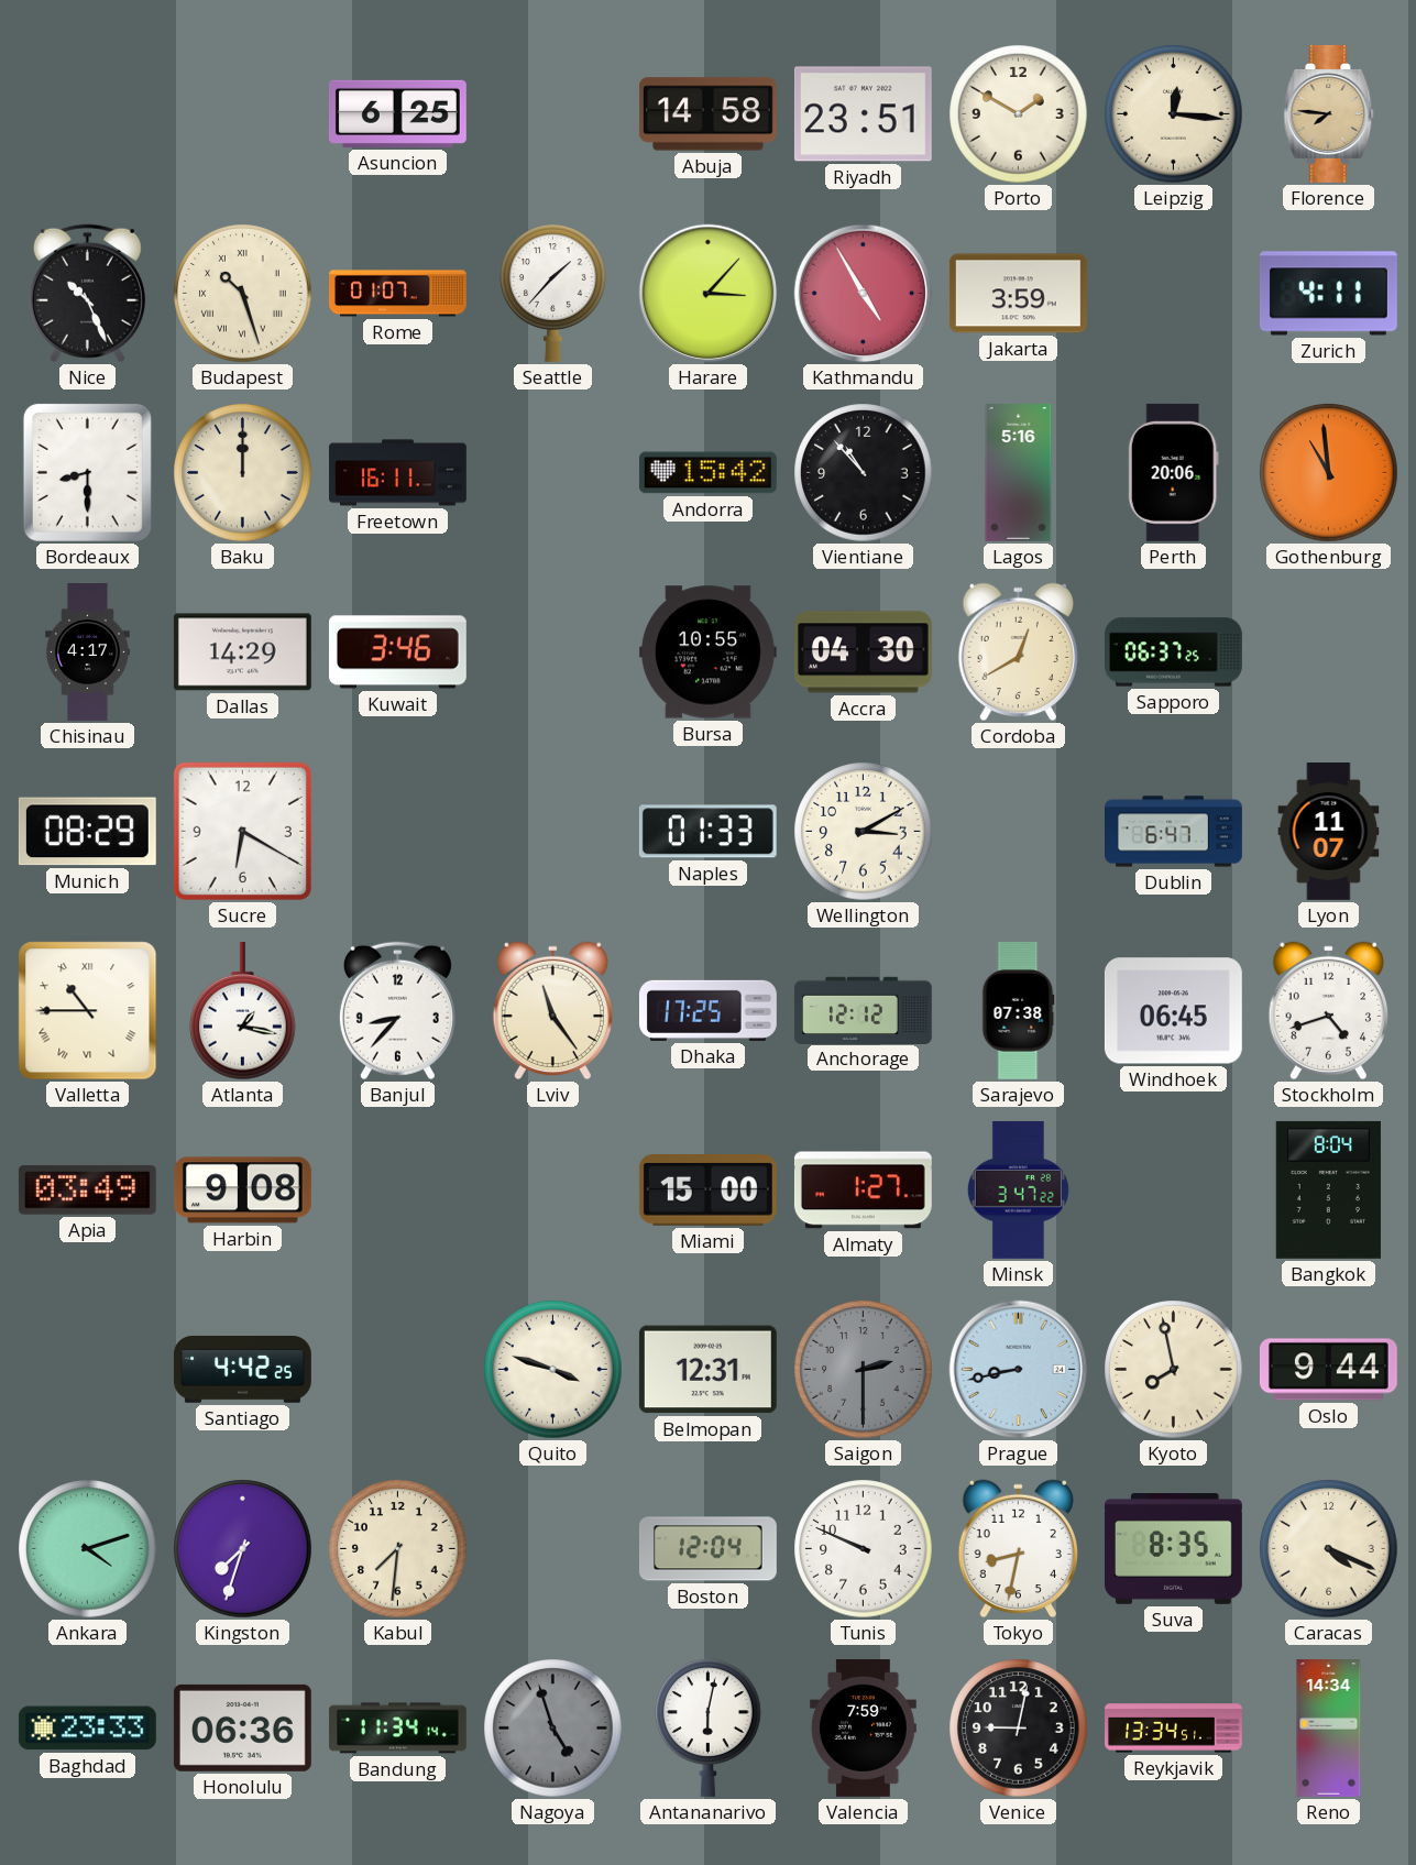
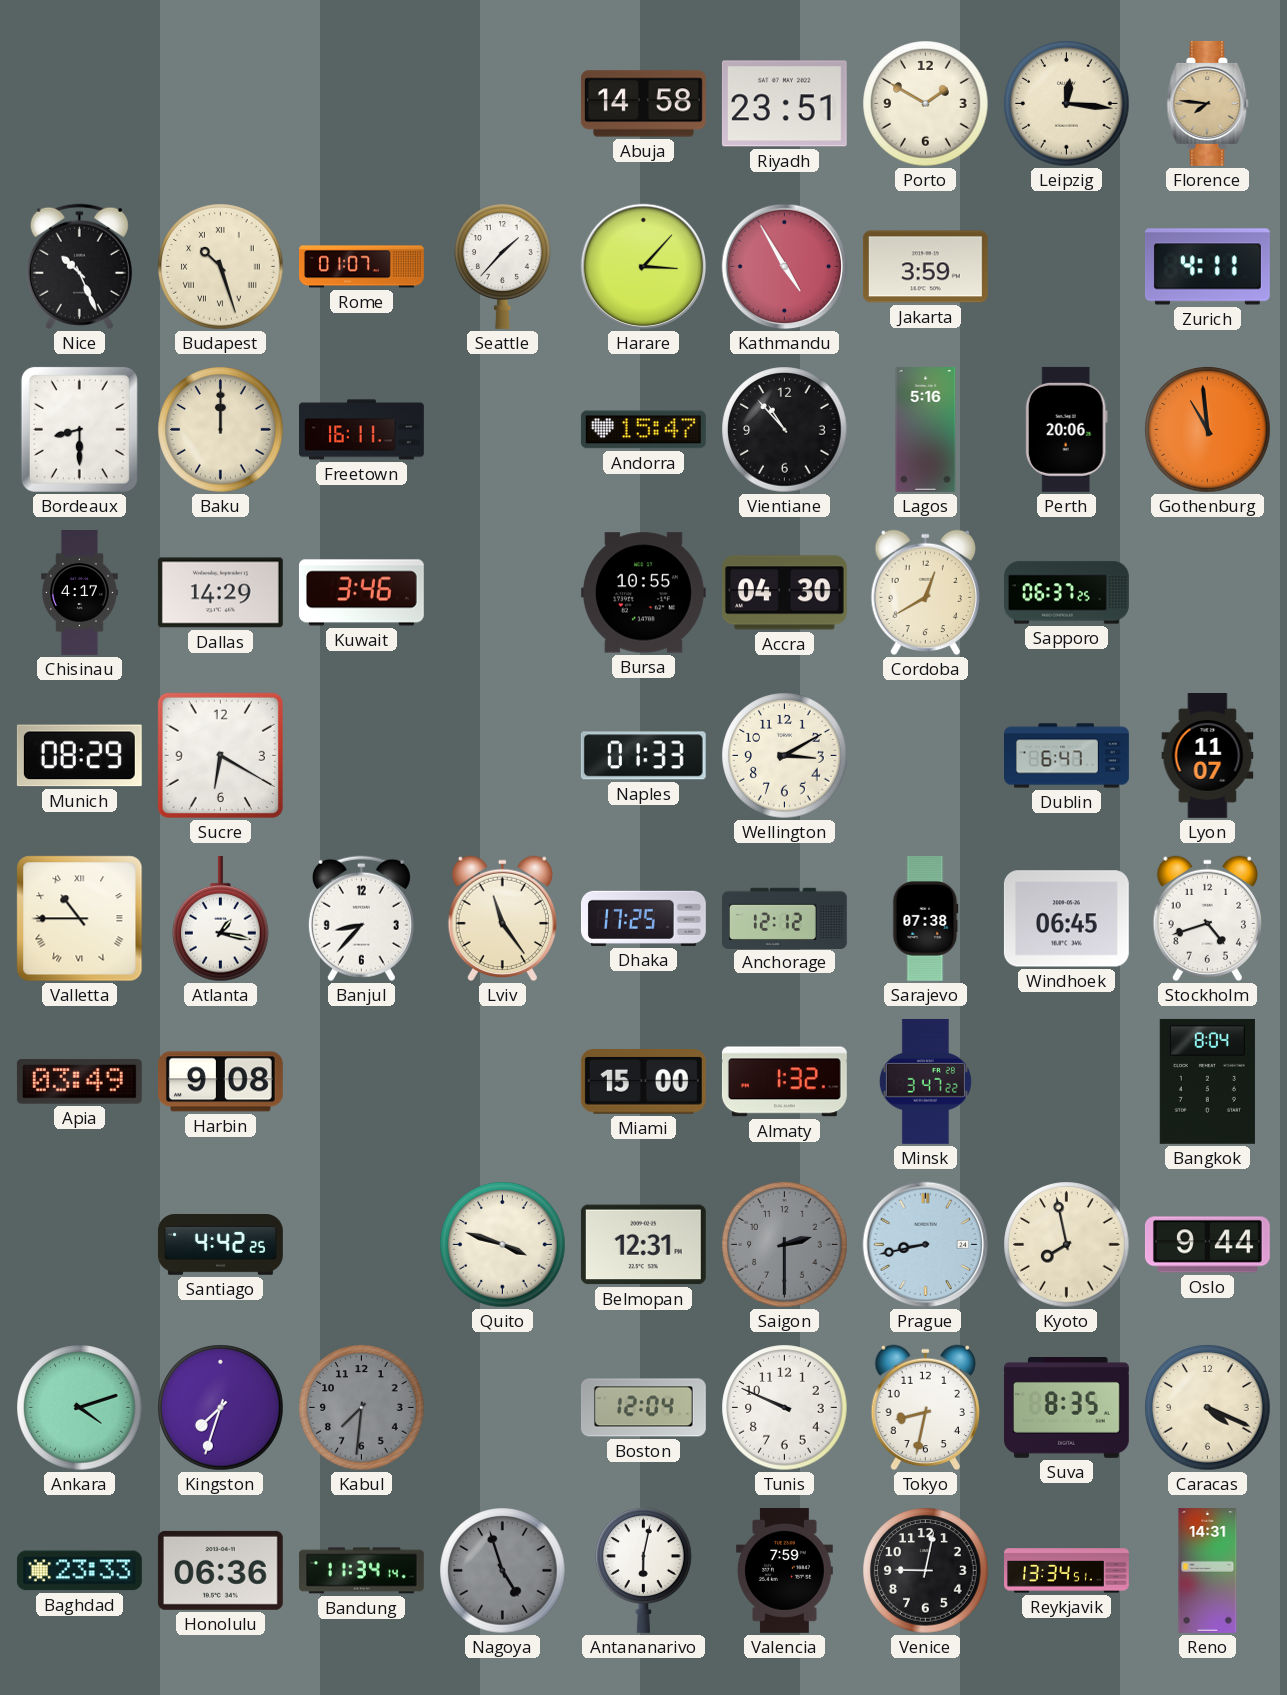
Asuncion: 6:25 -> none
Andorra: 15:42 -> 15:47
Almaty: 1:27 -> 1:32
Kabul dial: cream -> grey
Reno: 14:34 -> 14:31
